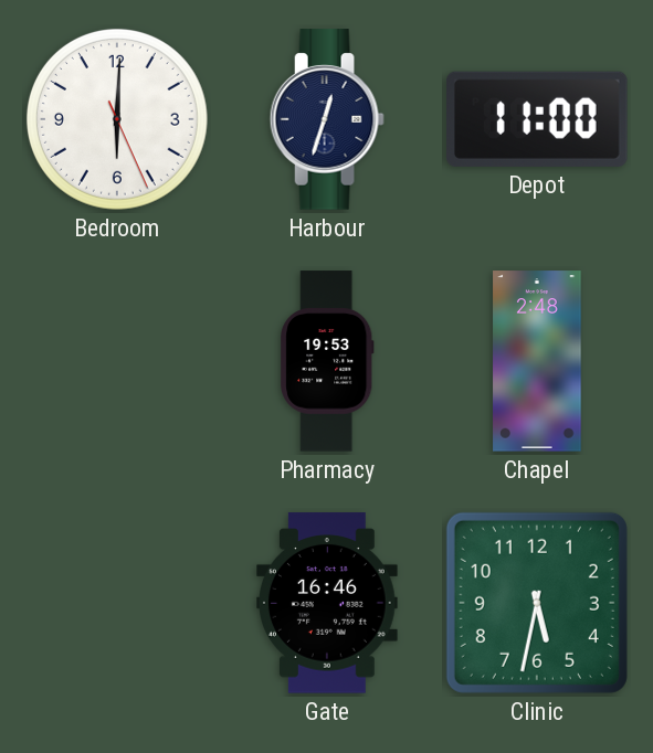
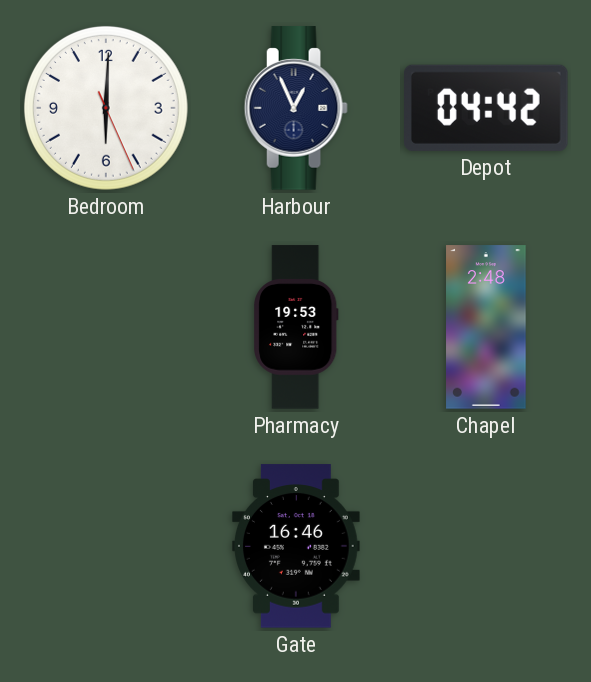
Harbour: 12:33 -> 12:56
Depot: 11:00 -> 04:42
Clinic: 5:32 -> none
